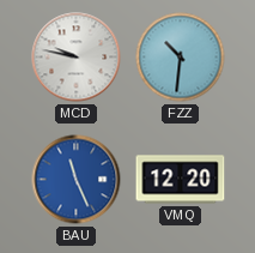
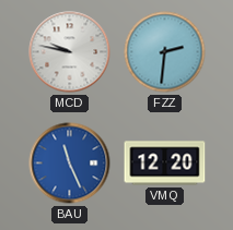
FZZ: 10:31 -> 2:31
